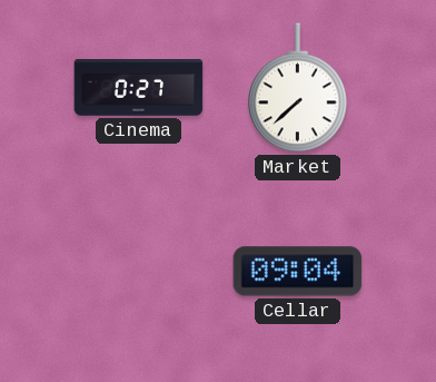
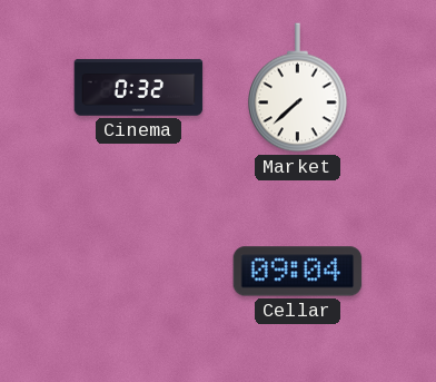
Cinema: 0:27 -> 0:32
